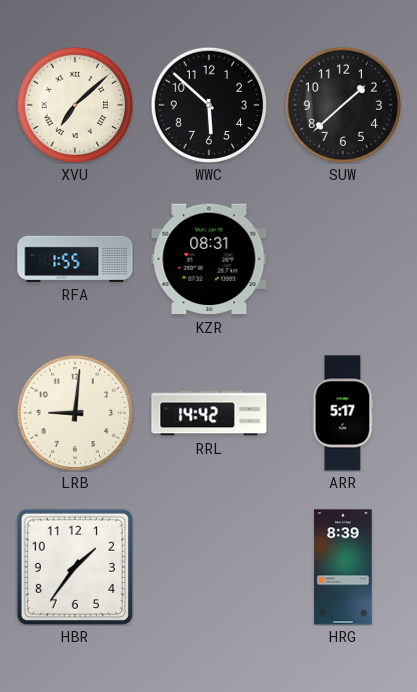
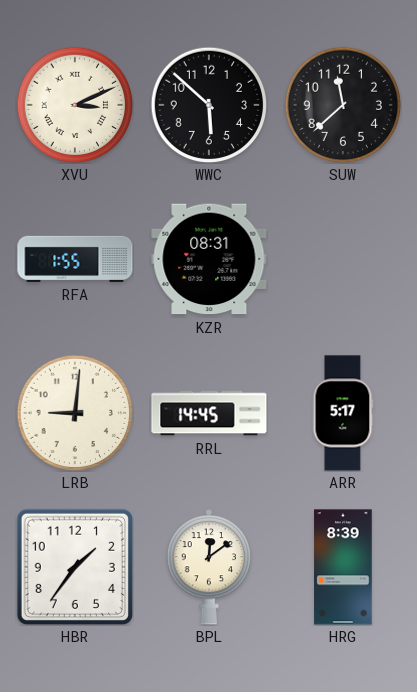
XVU: 7:08 -> 3:11
SUW: 1:38 -> 11:38
RRL: 14:42 -> 14:45
BPL: none -> 12:09
